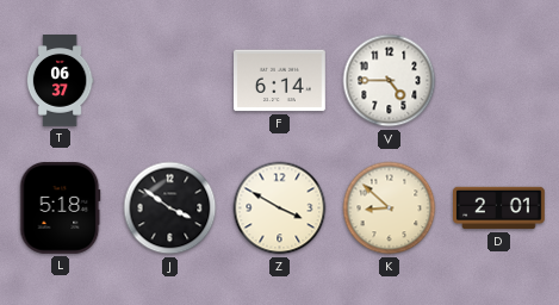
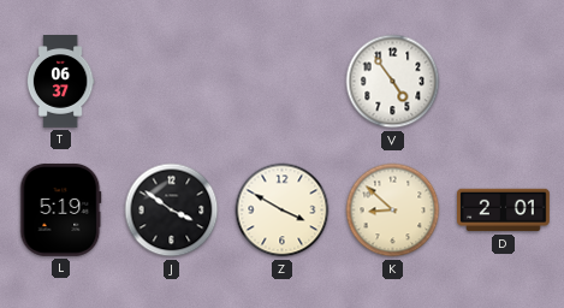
F: 6:14 -> none
V: 4:45 -> 4:54
L: 5:18 -> 5:19
